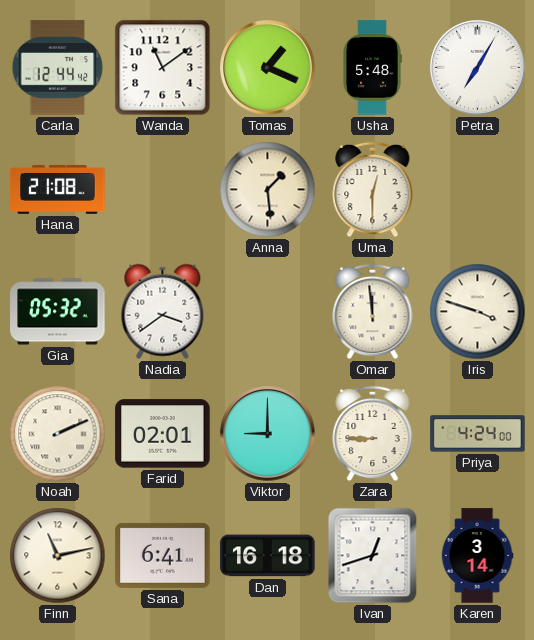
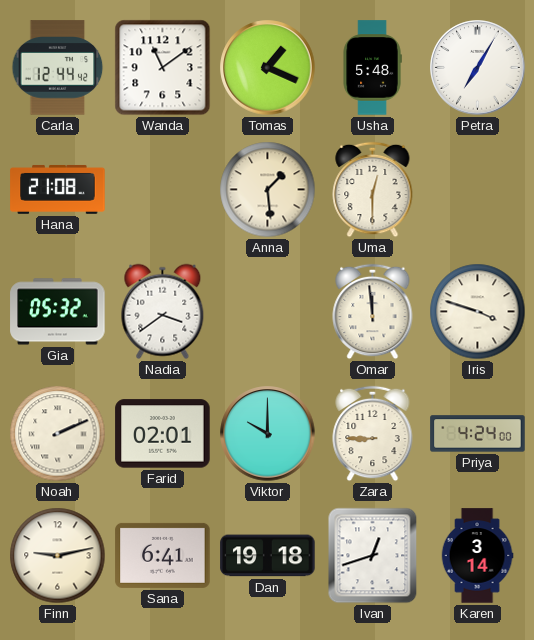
Viktor: 9:00 -> 10:00
Finn: 11:13 -> 9:13
Dan: 16:18 -> 19:18
